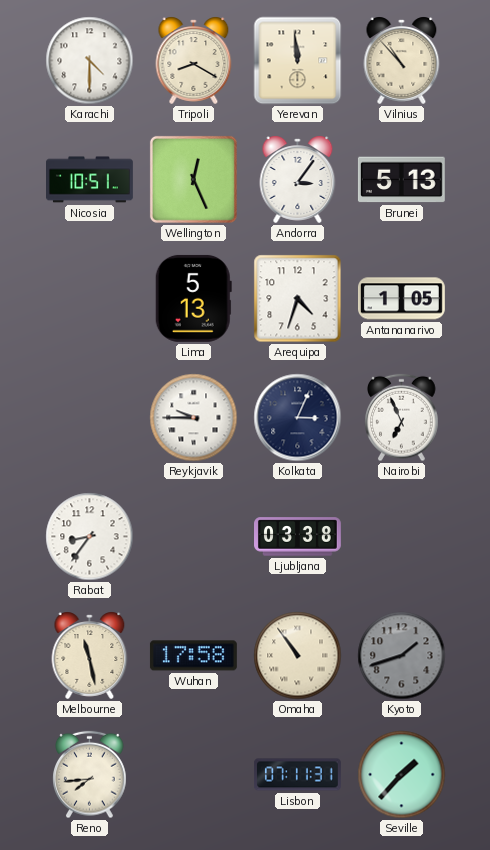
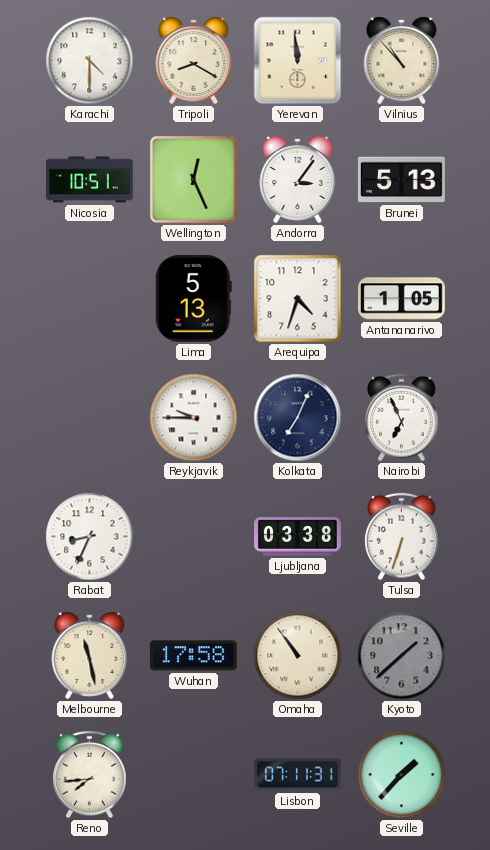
Kolkata: 3:04 -> 7:04
Rabat: 8:36 -> 8:34
Tulsa: none -> 6:33
Kyoto: 1:42 -> 1:38
